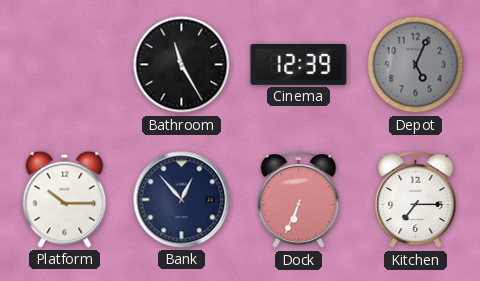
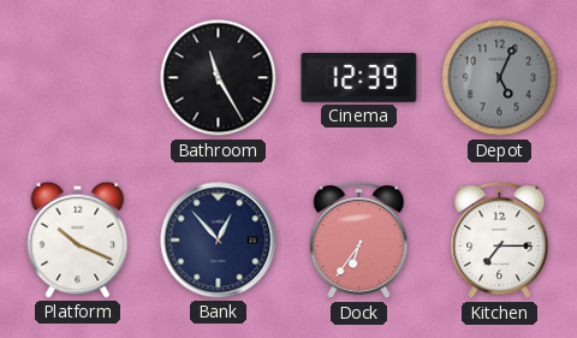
Platform: 10:15 -> 10:19
Dock: 6:34 -> 6:36
